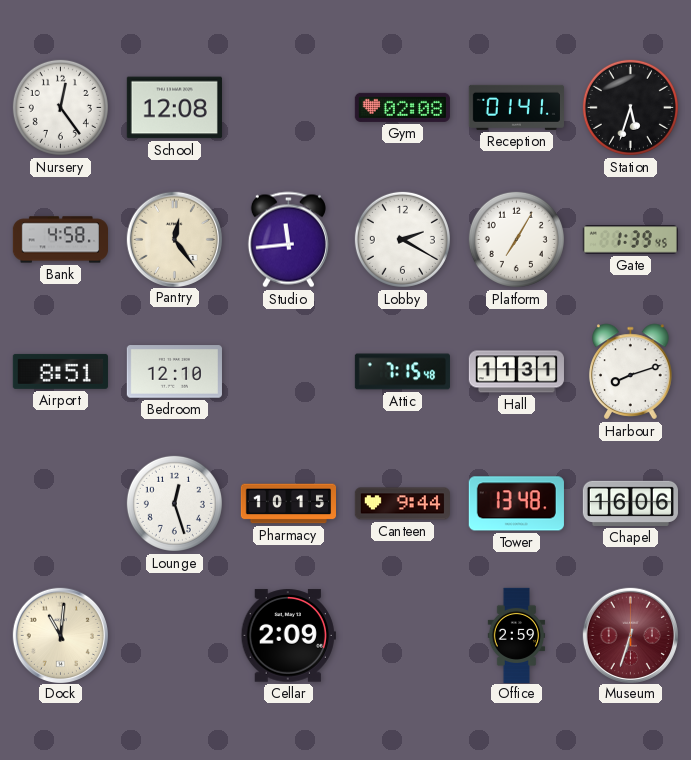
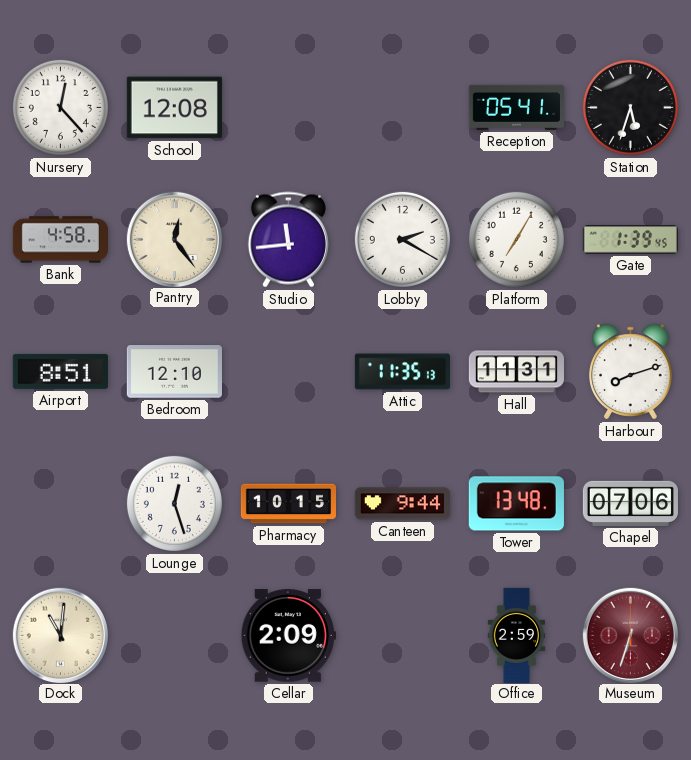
Nursery: 12:24 -> 12:23
Gym: 02:08 -> none
Reception: 01:41 -> 05:41
Attic: 7:15 -> 11:35
Chapel: 16:06 -> 07:06
